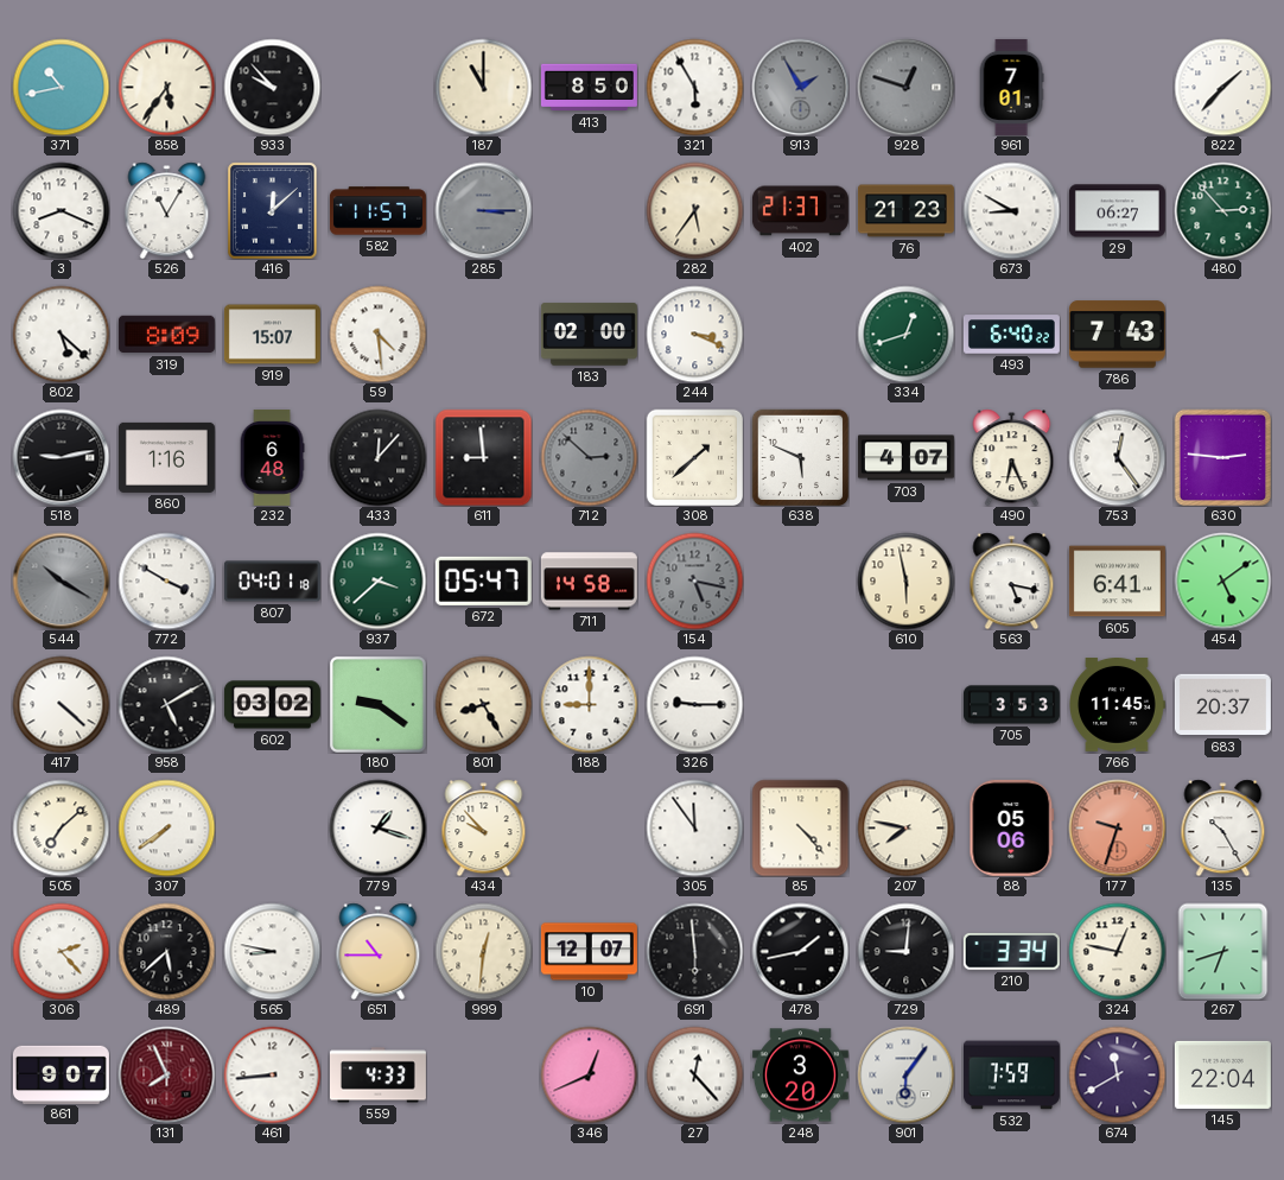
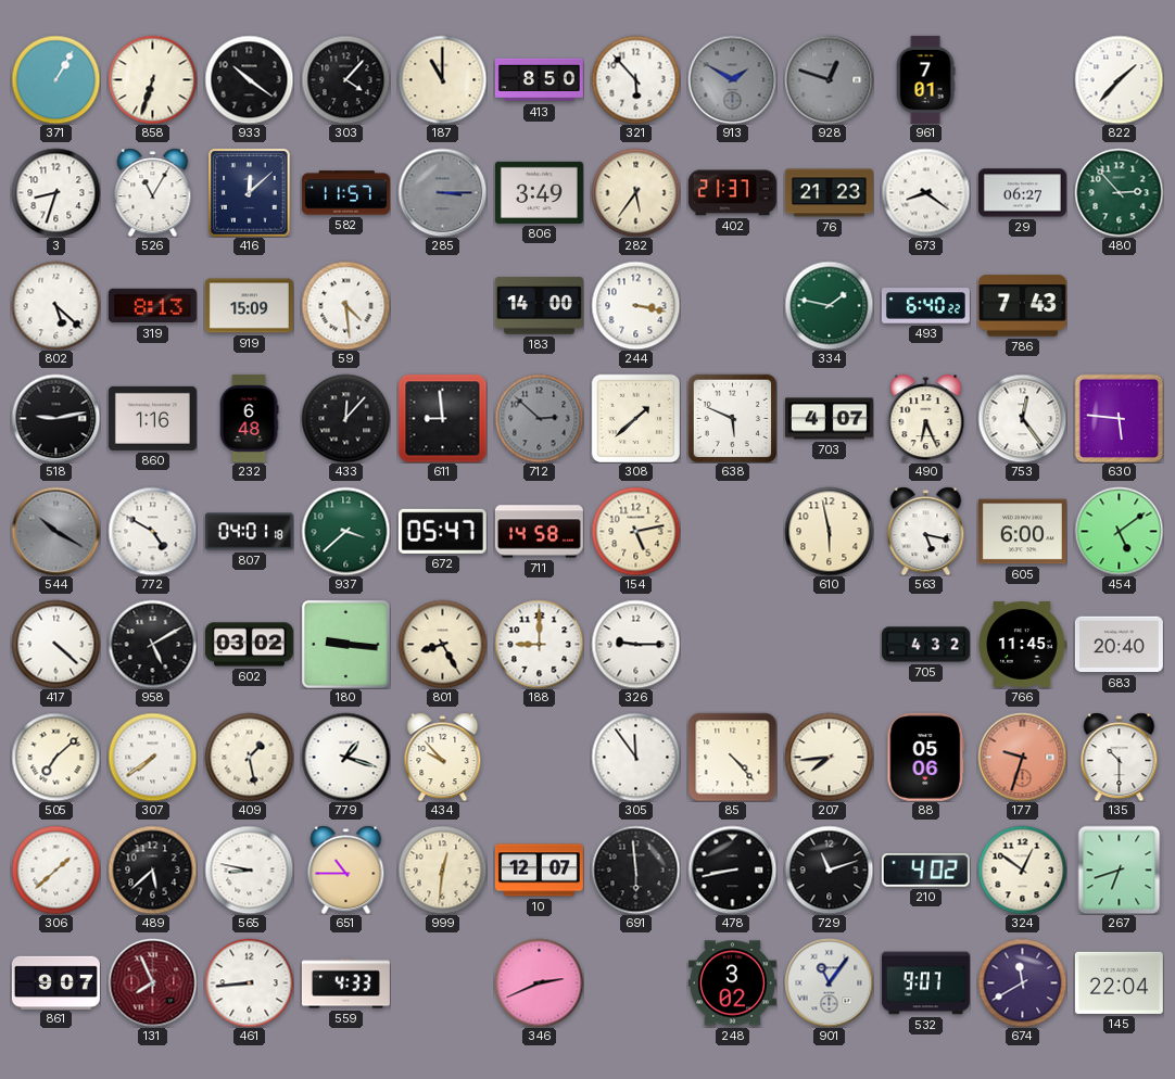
371: 10:43 -> 1:05
858: 5:36 -> 6:33
933: 9:53 -> 10:21
303: none -> 4:07
321: 5:55 -> 5:53
913: 1:55 -> 1:50
3: 8:19 -> 8:33
806: none -> 3:49
673: 8:50 -> 8:21
319: 8:09 -> 8:13
919: 15:07 -> 15:09
183: 02:00 -> 14:00
244: 3:19 -> 3:17
334: 12:42 -> 1:47
630: 2:46 -> 5:46
772: 3:50 -> 4:50
154: 5:17 -> 5:13
154 dial: grey -> cream
605: 6:41 -> 6:00
180: 9:21 -> 9:16
705: 3:53 -> 4:32
683: 20:37 -> 20:40
409: none -> 1:28
207: 7:47 -> 7:44
135: 10:25 -> 10:30
306: 2:23 -> 1:38
478: 1:43 -> 8:43
729: 9:01 -> 11:12
210: 3:34 -> 4:02
324: 12:47 -> 12:51
346: 12:41 -> 2:41
27: 12:23 -> none
248: 3:20 -> 3:02
901: 6:06 -> 11:06
532: 7:59 -> 9:07
